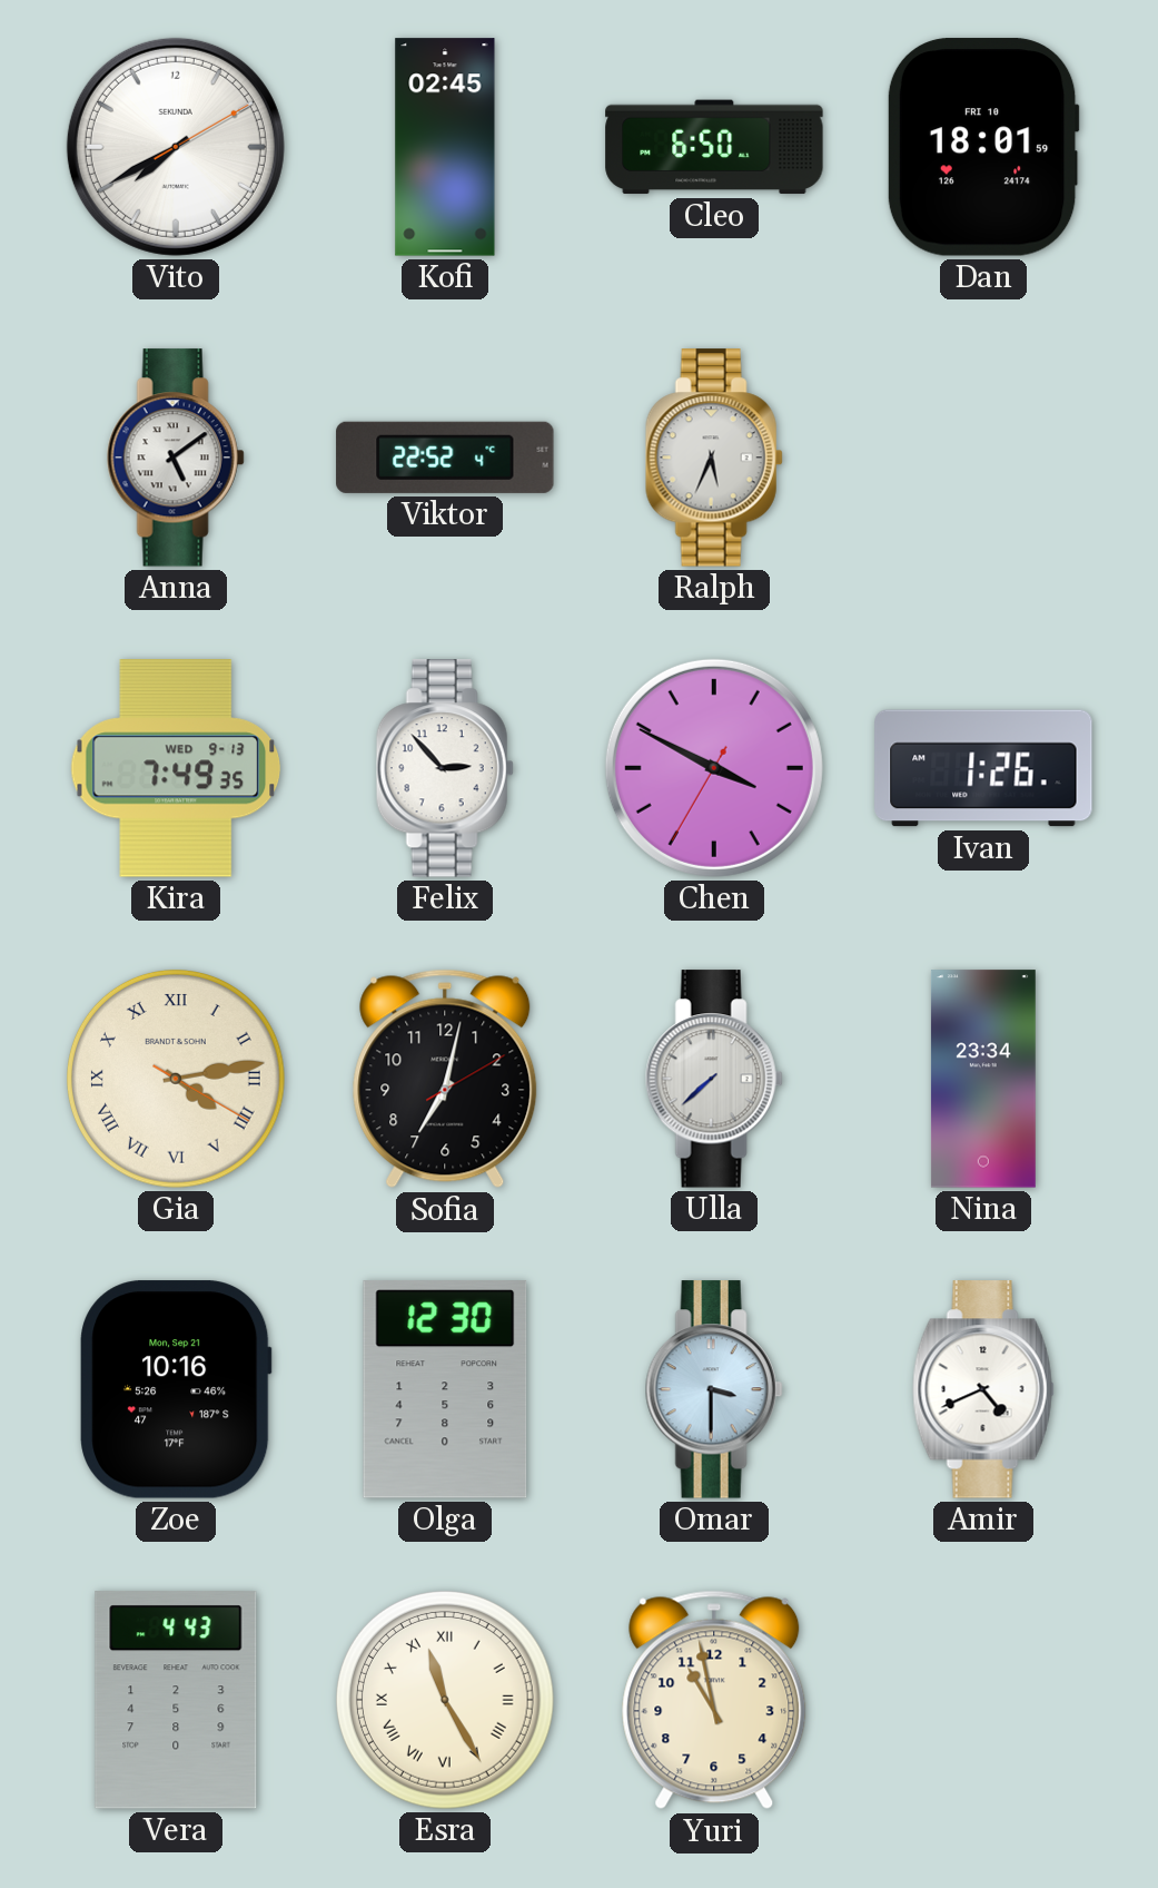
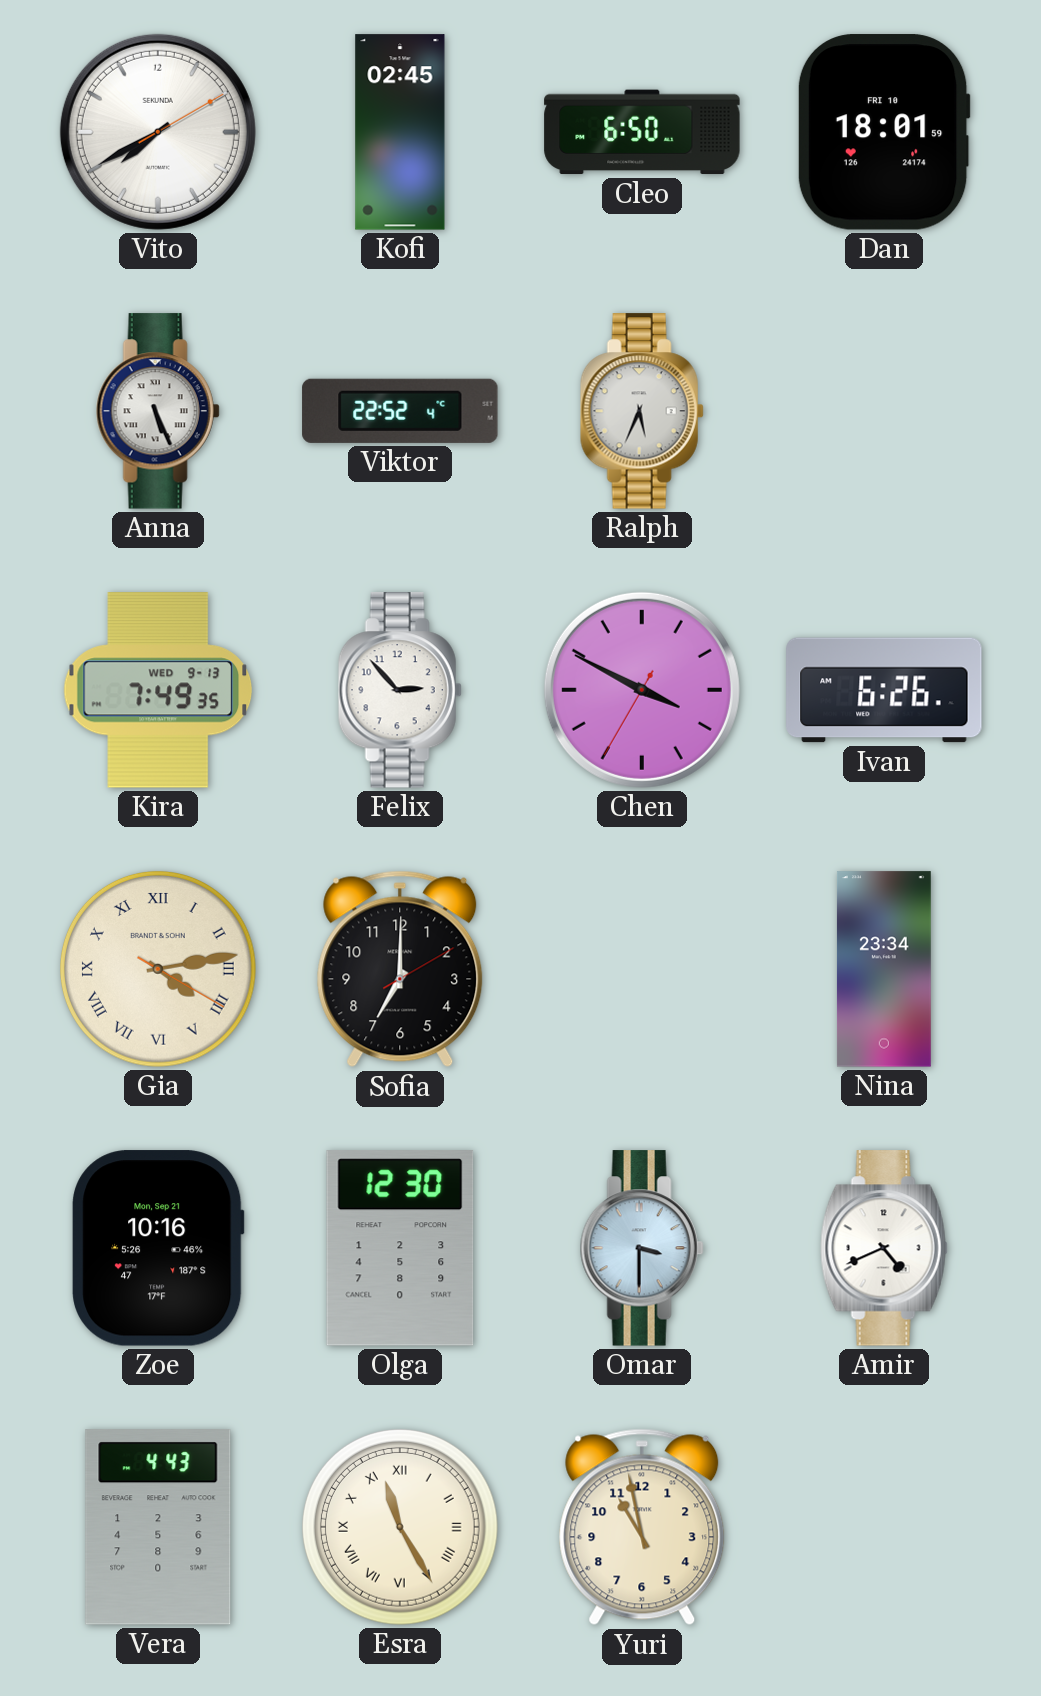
Anna: 5:09 -> 5:26
Ivan: 1:26 -> 6:26
Sofia: 7:02 -> 7:00
Ulla: 7:38 -> none
